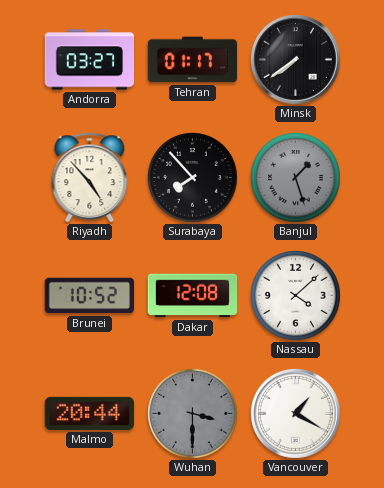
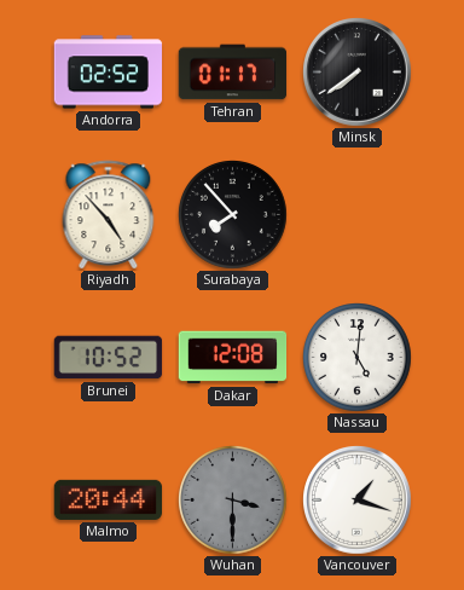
Andorra: 03:27 -> 02:52
Banjul: 1:27 -> none
Nassau: 4:08 -> 5:01
Vancouver: 1:20 -> 1:18
